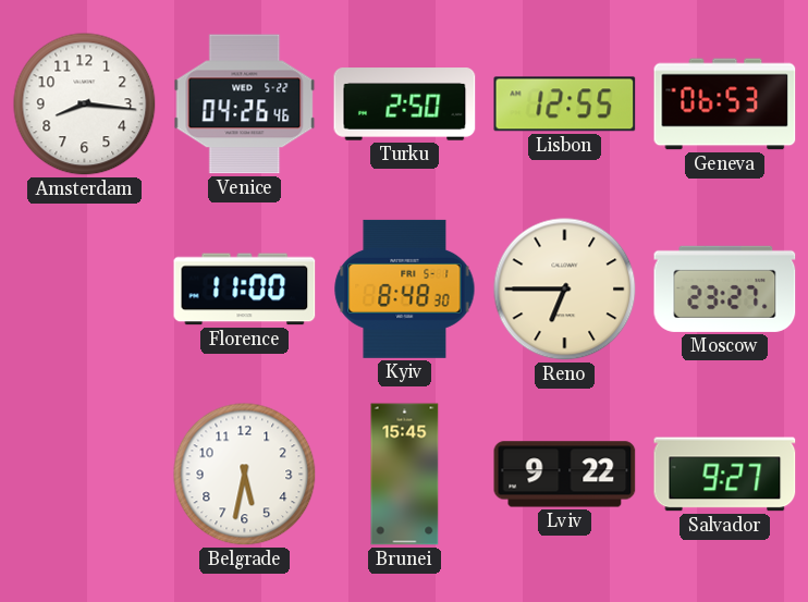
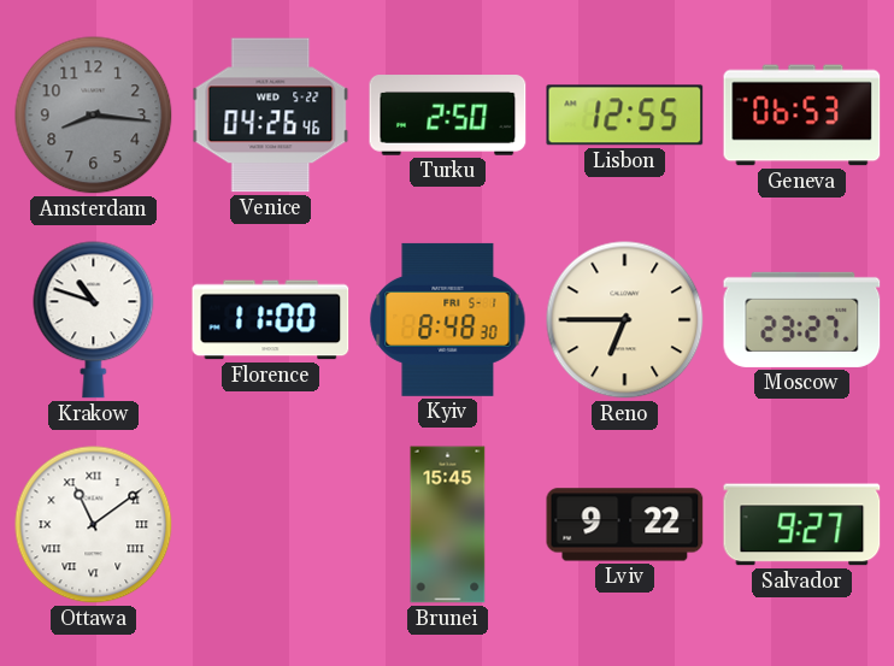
Amsterdam dial: white -> grey
Krakow: none -> 10:48
Ottawa: none -> 11:09
Belgrade: 5:32 -> none
